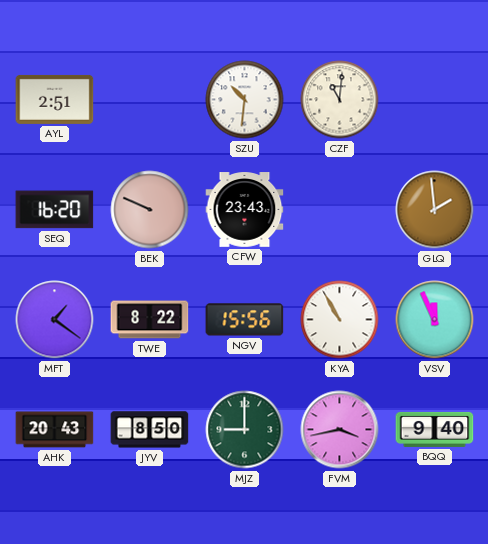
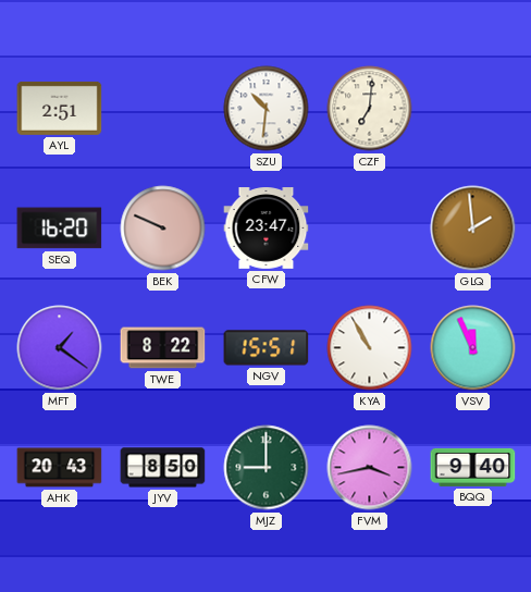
CZF: 11:01 -> 7:01
CFW: 23:43 -> 23:47
NGV: 15:56 -> 15:51
